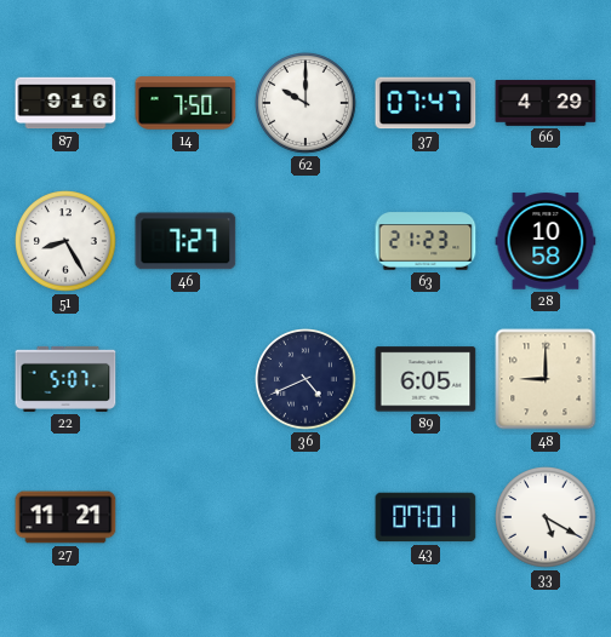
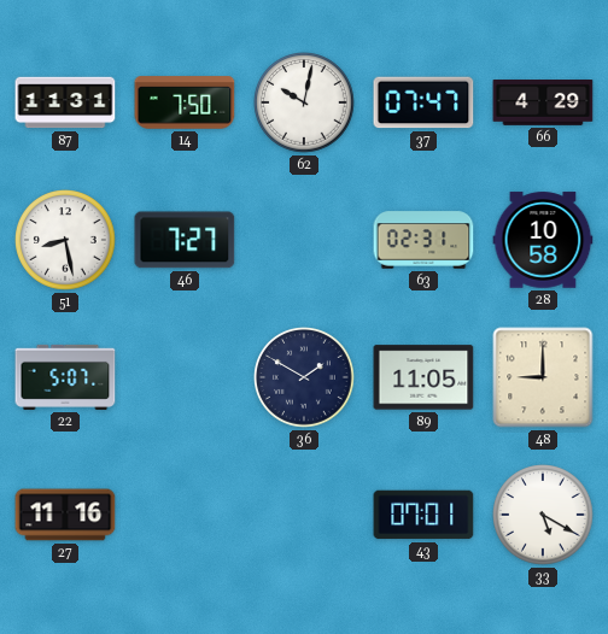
87: 9:16 -> 11:31
62: 10:00 -> 10:02
51: 8:25 -> 8:28
63: 21:23 -> 02:31
36: 4:41 -> 1:50
89: 6:05 -> 11:05
27: 11:21 -> 11:16
